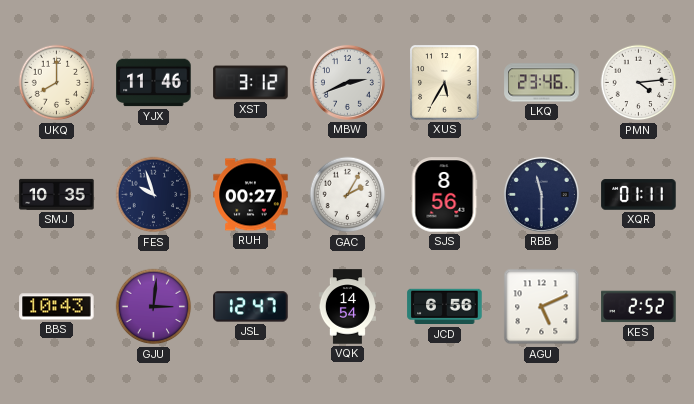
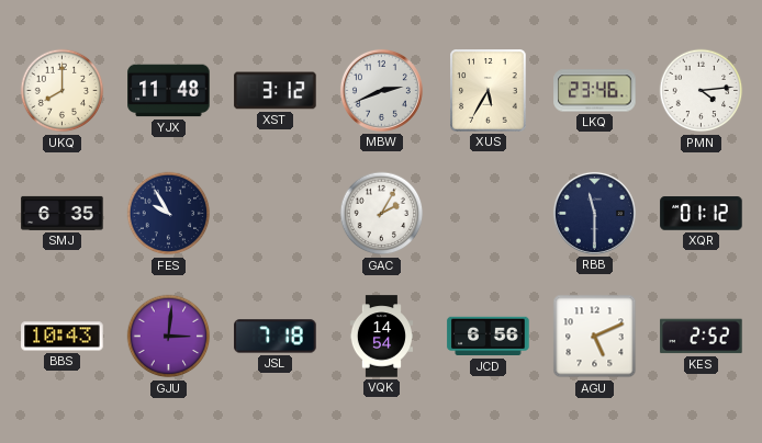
YJX: 11:46 -> 11:48
SMJ: 10:35 -> 6:35
FES: 9:57 -> 9:55
RUH: 00:27 -> none
SJS: 8:56 -> none
XQR: 01:11 -> 01:12
JSL: 12:47 -> 7:18
